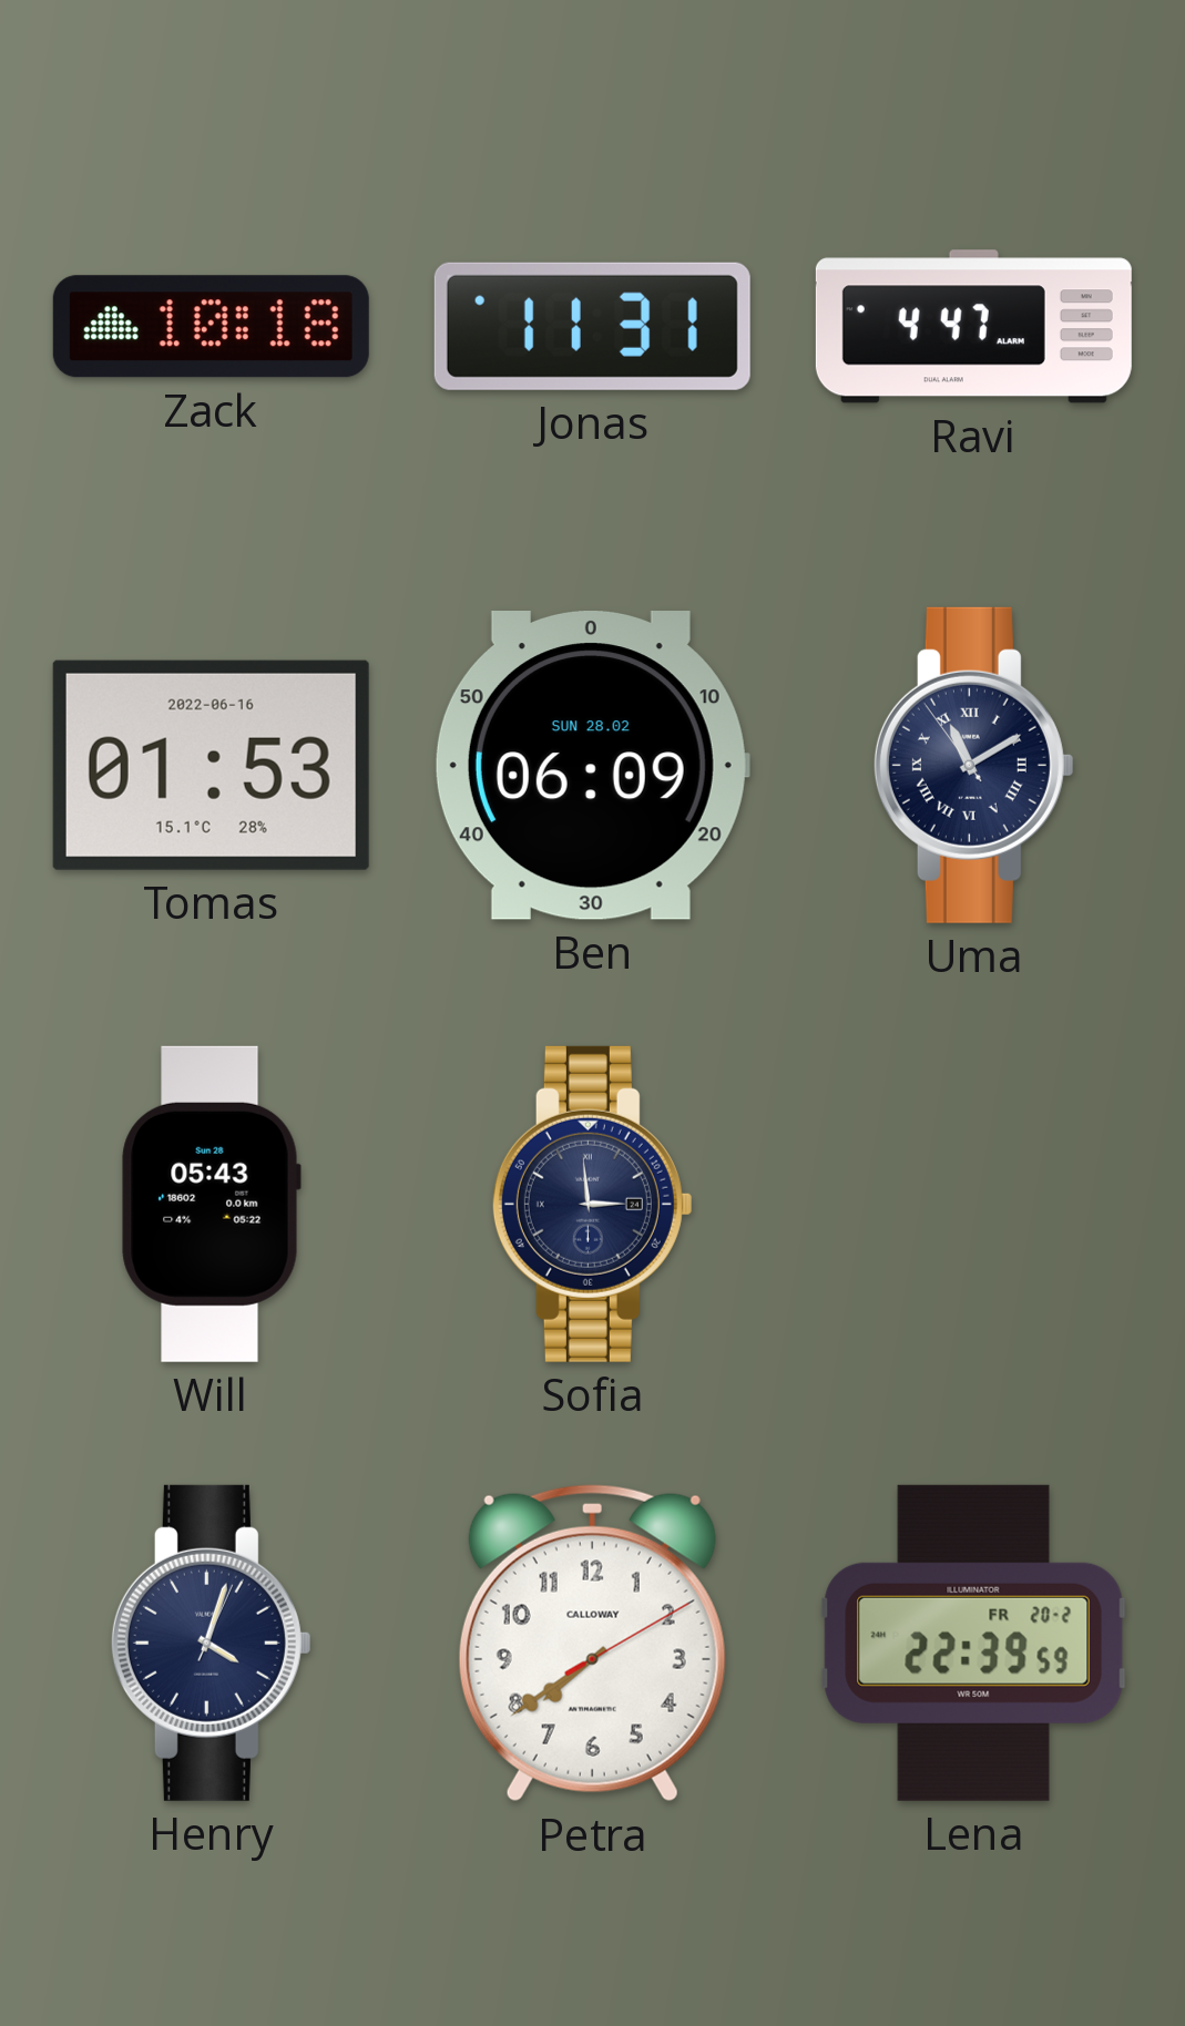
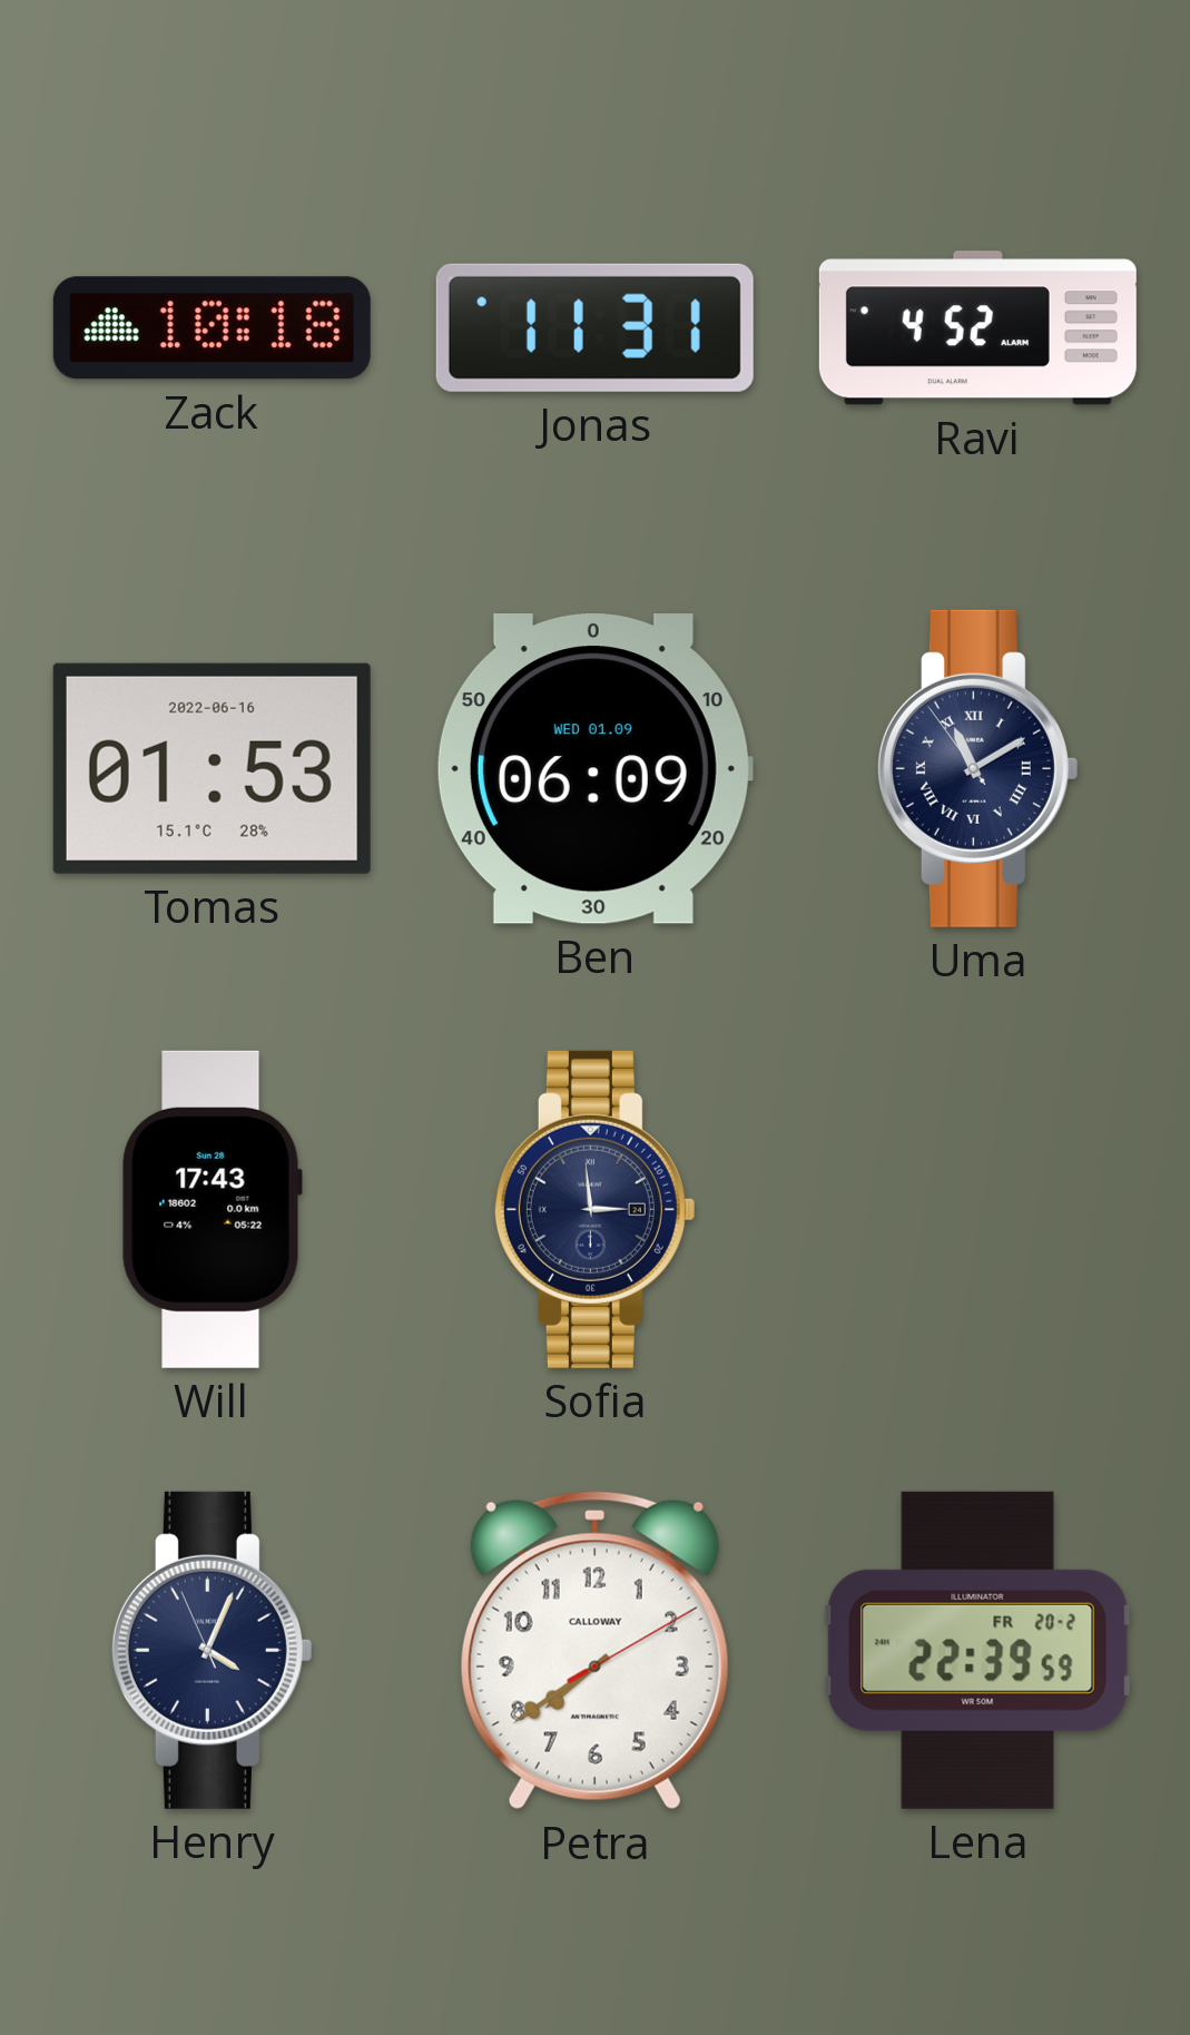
Ravi: 4:47 -> 4:52
Ben date: SUN 28.02 -> WED 01.09
Will: 05:43 -> 17:43
Henry: 4:03:04 -> 4:03:56
